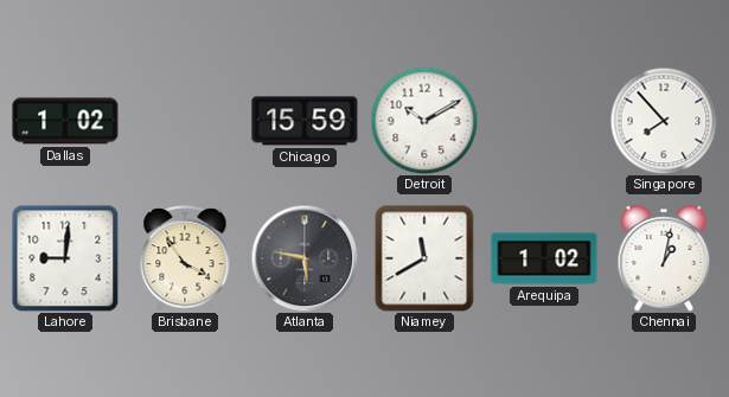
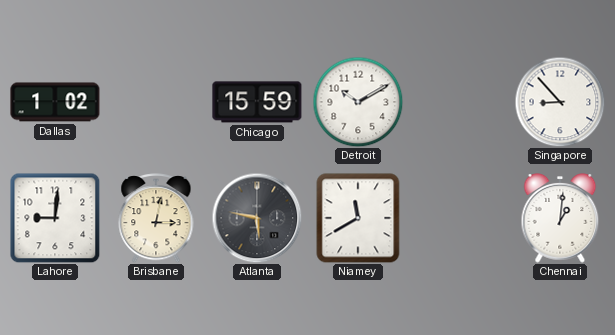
Singapore: 7:53 -> 8:53
Brisbane: 3:54 -> 3:02
Arequipa: 1:02 -> none
Chennai: 1:02 -> 1:01
